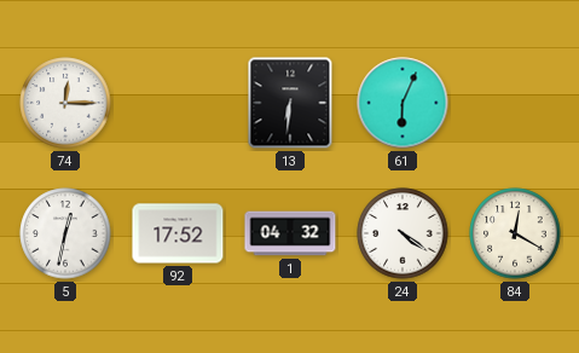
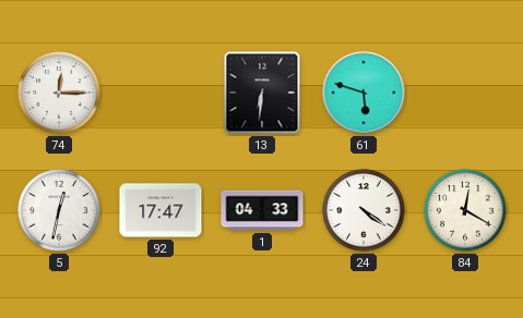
61: 6:04 -> 5:48
92: 17:52 -> 17:47
1: 04:32 -> 04:33
